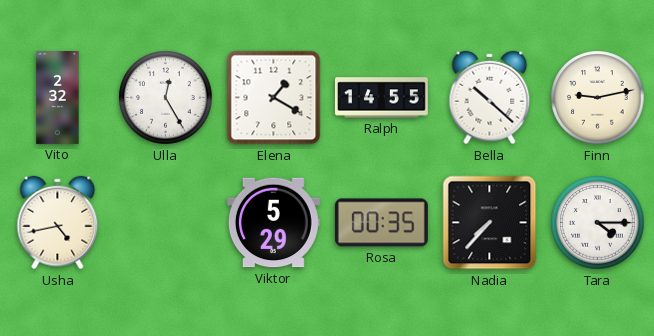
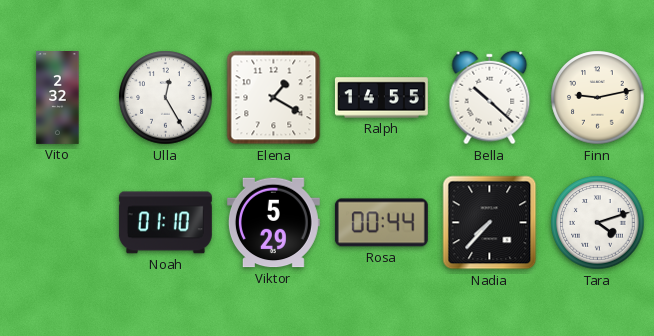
Usha: 4:43 -> none
Noah: none -> 01:10
Rosa: 00:35 -> 00:44
Tara: 4:15 -> 4:12
